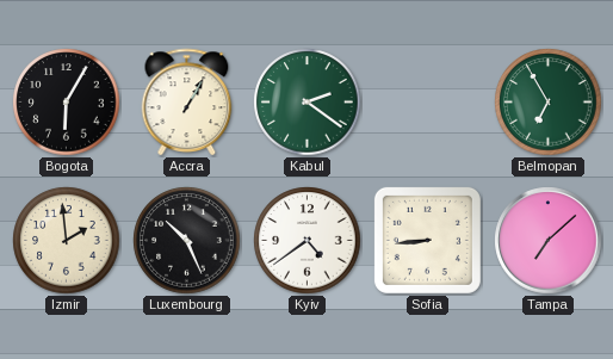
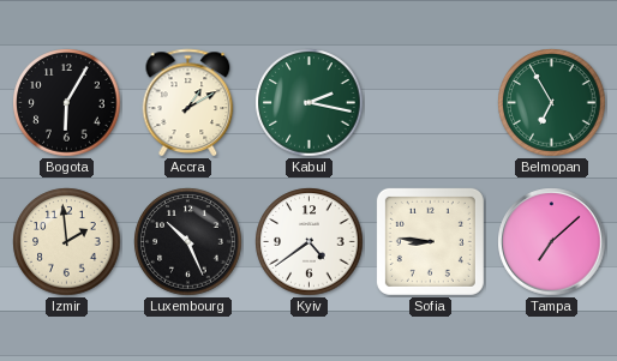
Accra: 1:05 -> 1:10
Kabul: 2:21 -> 2:17
Sofia: 8:44 -> 8:46
